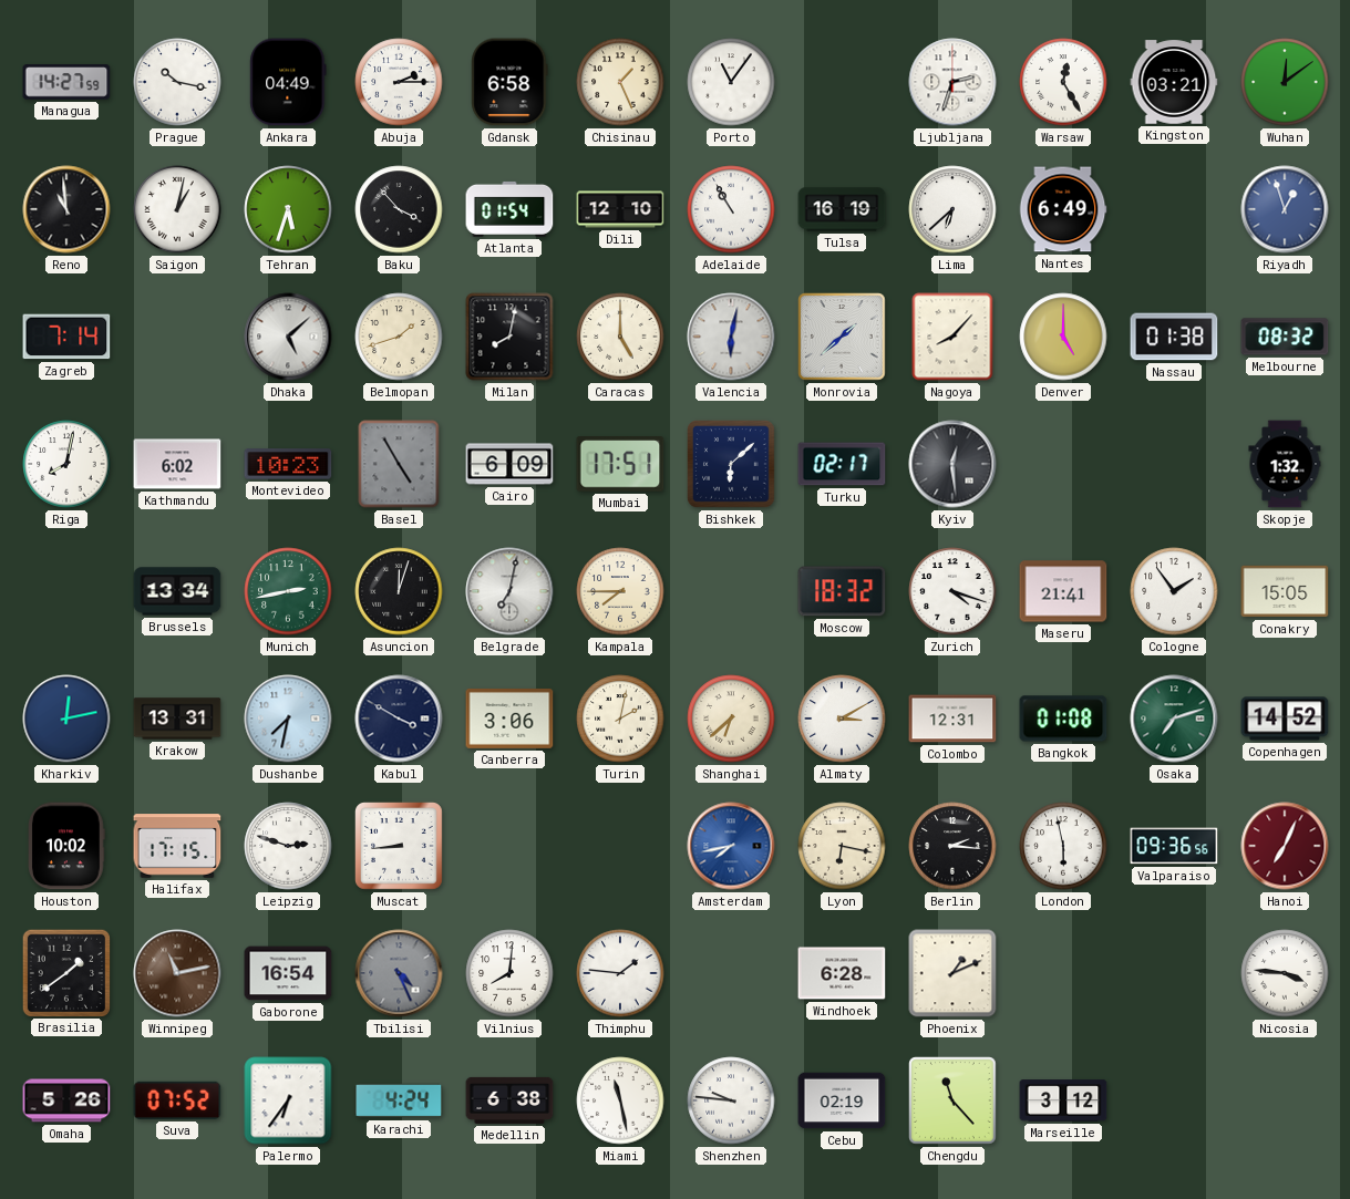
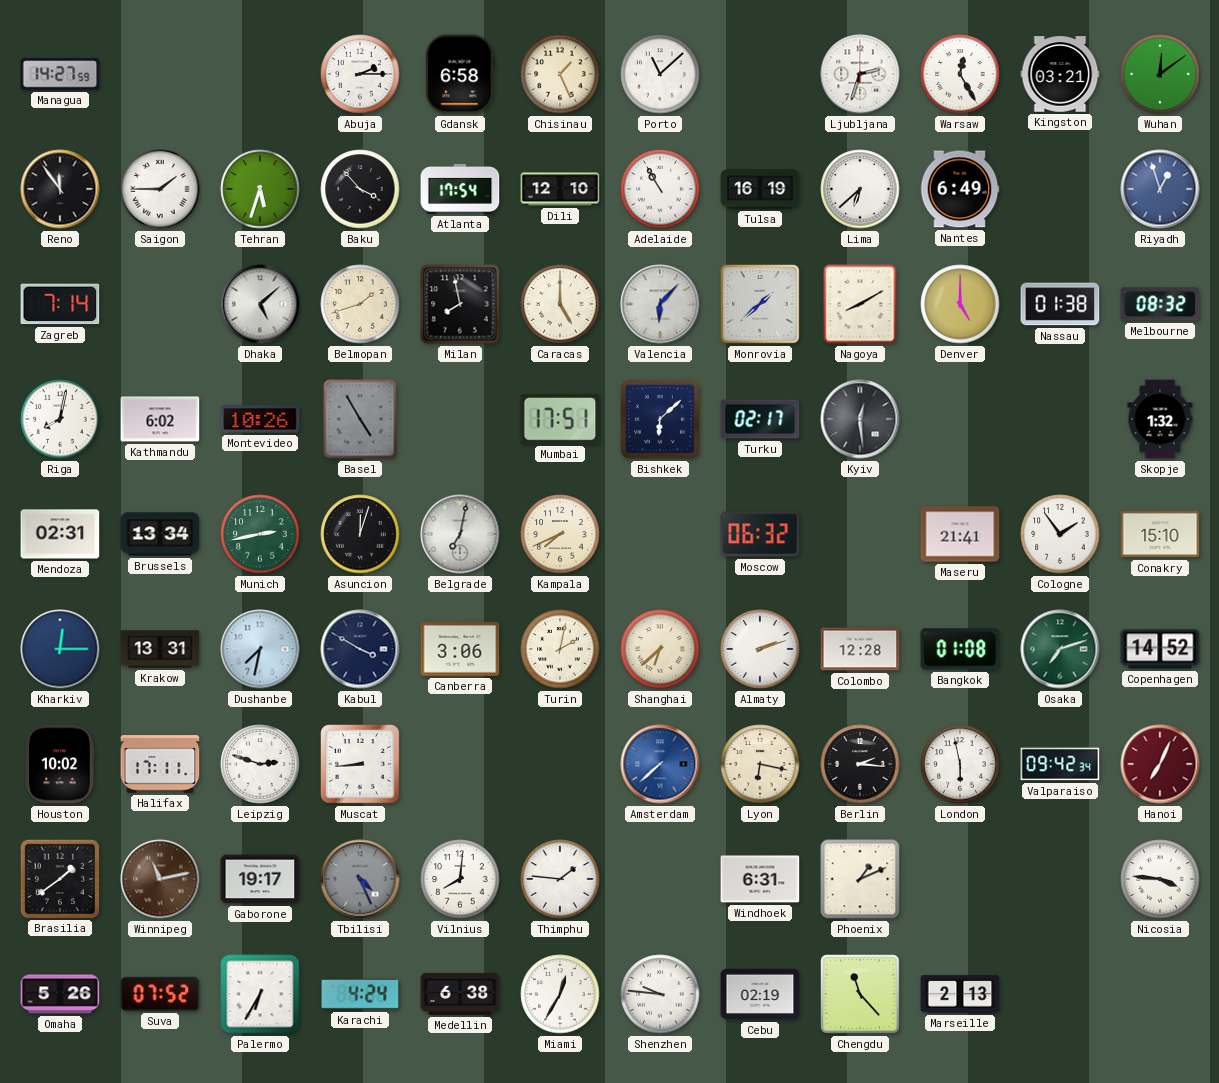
Prague: 10:17 -> none
Ankara: 04:49 -> none
Porto: 11:06 -> 11:08
Reno: 10:59 -> 11:54
Saigon: 1:02 -> 1:45
Atlanta: 01:54 -> 17:54
Milan: 8:02 -> 7:58
Valencia: 6:02 -> 6:07
Nagoya: 8:07 -> 8:10
Montevideo: 10:23 -> 10:26
Cairo: 6:09 -> none
Mendoza: none -> 02:31
Kampala: 7:45 -> 7:41
Moscow: 18:32 -> 06:32
Zurich: 4:18 -> none
Conakry: 15:05 -> 15:10
Kharkiv: 12:13 -> 12:15
Almaty: 3:10 -> 2:12
Colombo: 12:31 -> 12:28
Halifax: 17:15 -> 17:11
Amsterdam: 7:43 -> 7:38
Valparaiso: 09:36 -> 09:42
Gaborone: 16:54 -> 19:17
Windhoek: 6:28 -> 6:31
Palermo: 6:36 -> 6:35
Miami: 11:28 -> 12:35
Marseille: 3:12 -> 2:13
